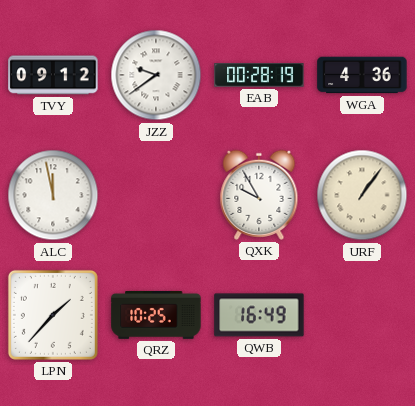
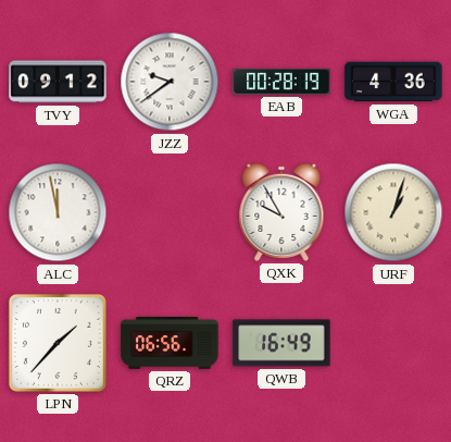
URF: 1:06 -> 1:03
QRZ: 10:25 -> 06:56
